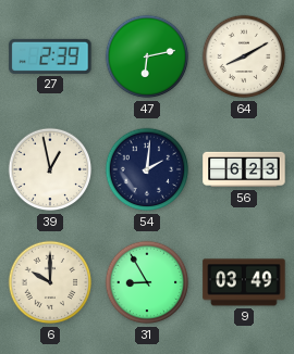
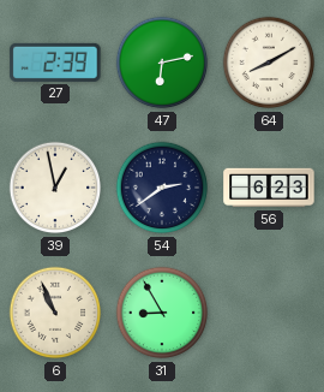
54: 2:01 -> 2:39
6: 10:00 -> 10:56
9: 03:49 -> none
